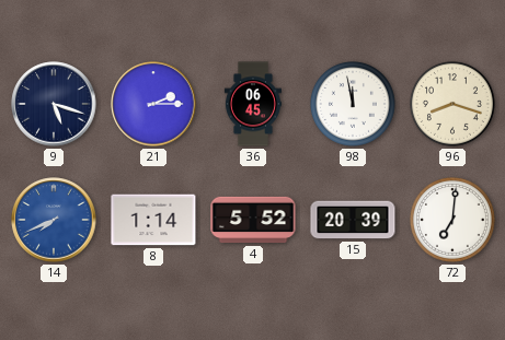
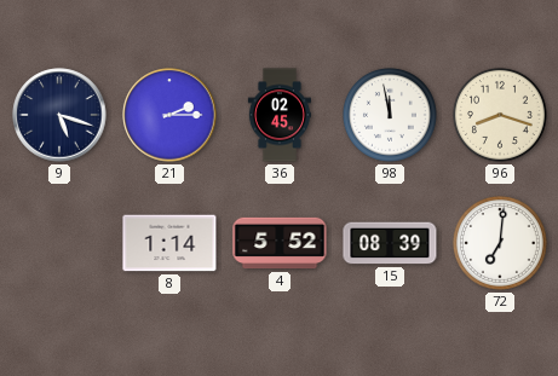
36: 06:45 -> 02:45
14: 7:41 -> none
15: 20:39 -> 08:39
